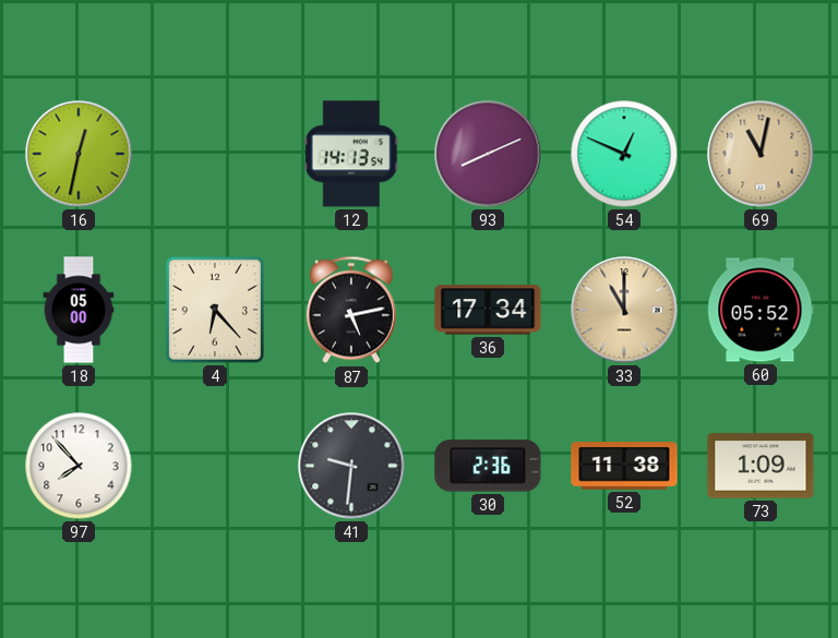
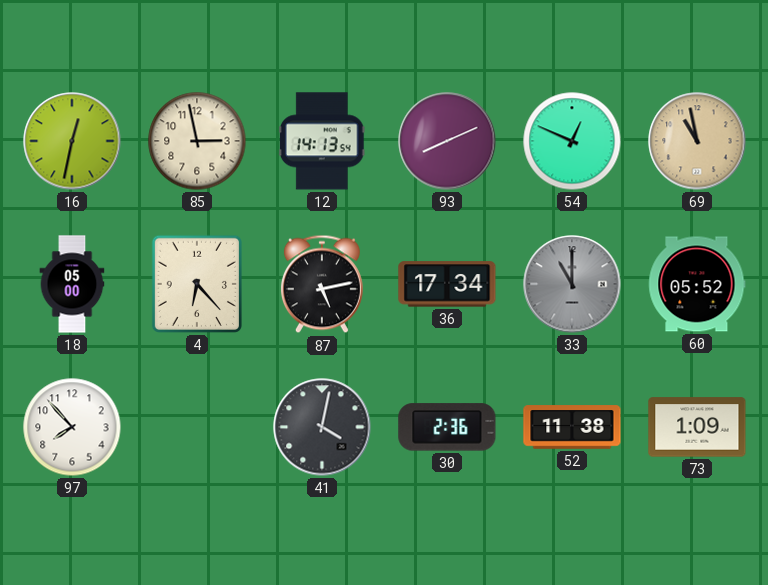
85: none -> 2:58
69: 11:02 -> 10:58
33 dial: champagne -> grey
41: 9:31 -> 4:02
